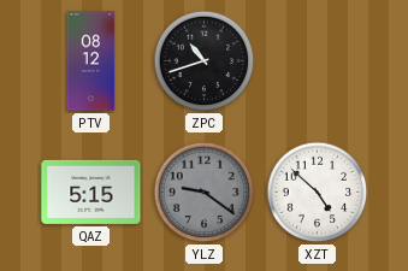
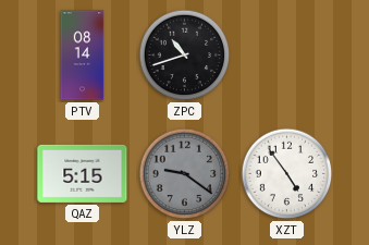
PTV: 08:12 -> 08:14
XZT: 4:52 -> 4:54
